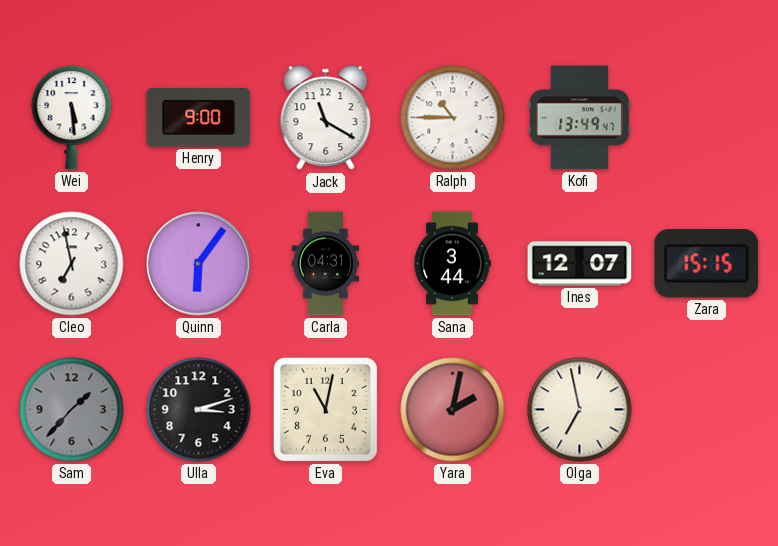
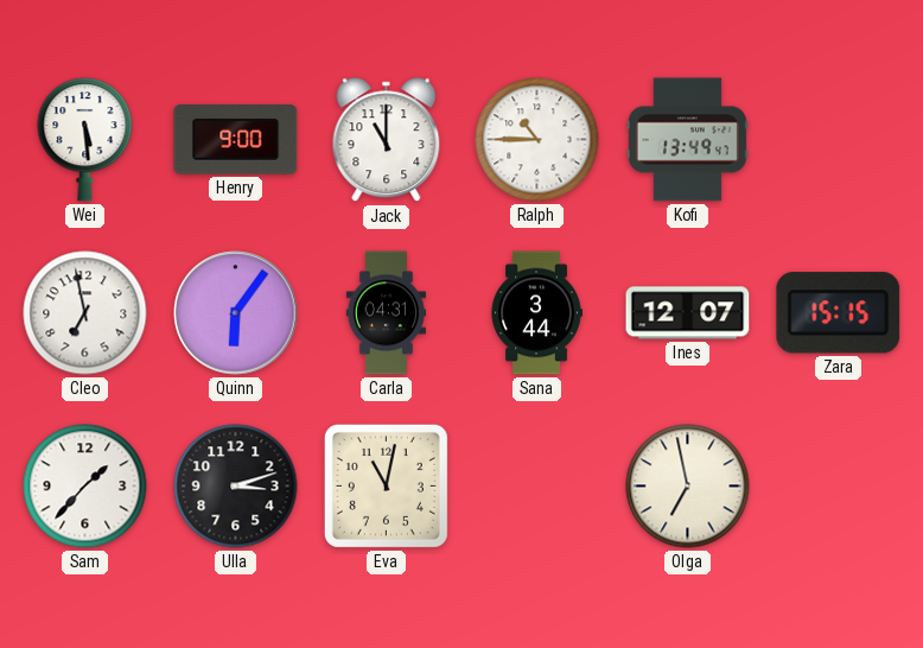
Jack: 11:20 -> 11:00
Sam dial: grey -> white
Yara: 2:02 -> none
